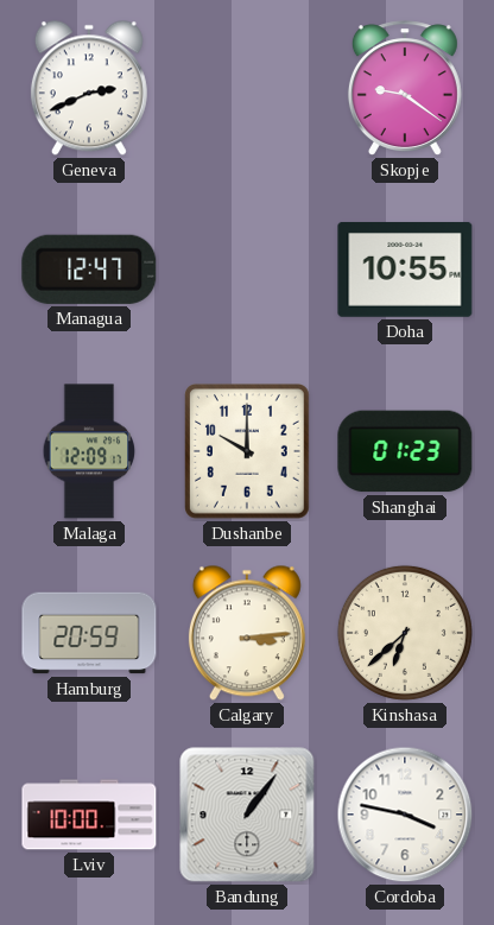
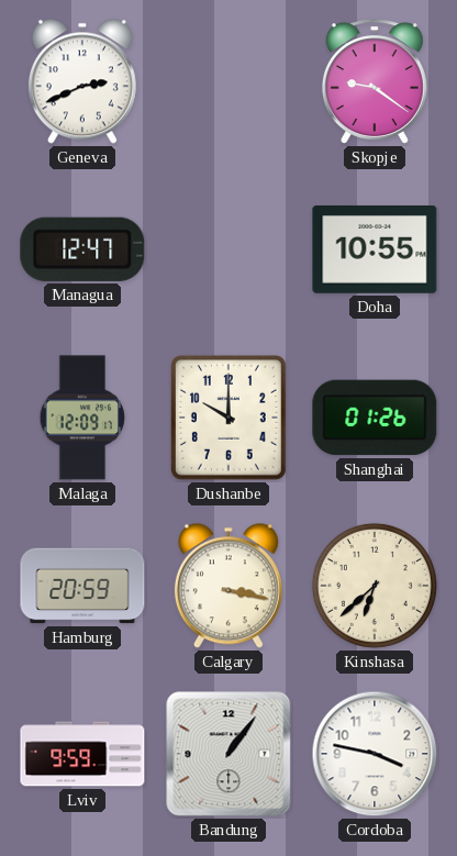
Shanghai: 01:23 -> 01:26
Calgary: 3:14 -> 3:17
Lviv: 10:00 -> 9:59
